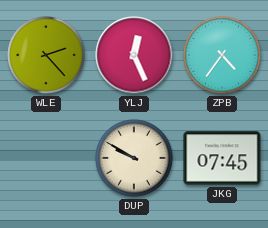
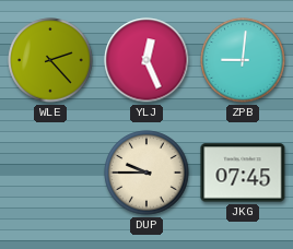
ZPB: 4:36 -> 9:01
DUP: 9:50 -> 9:45
